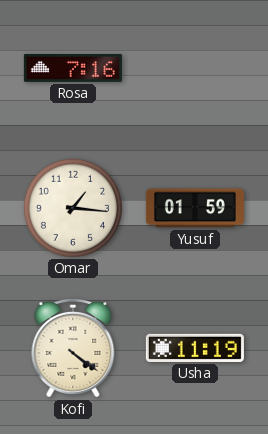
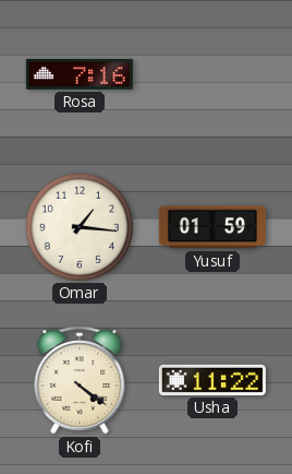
Usha: 11:19 -> 11:22
